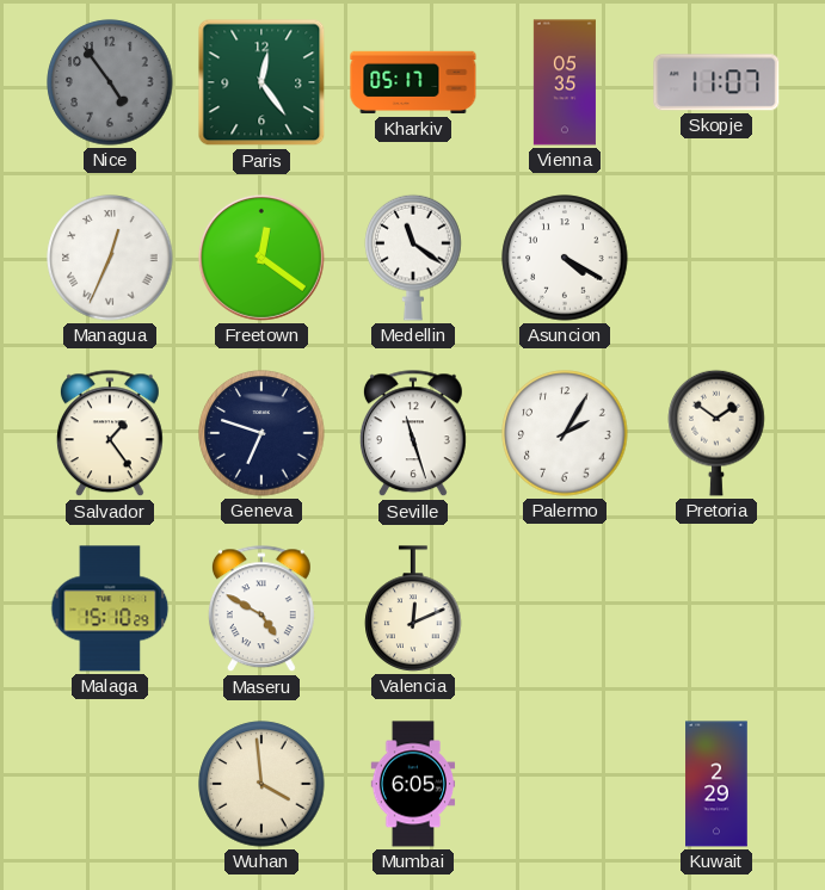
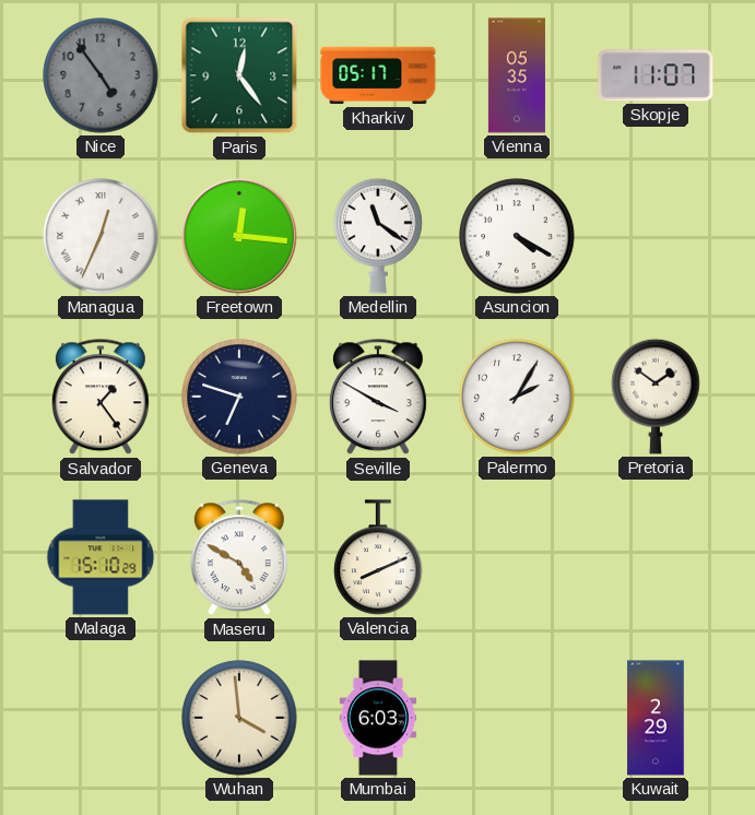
Freetown: 12:21 -> 12:16
Seville: 11:27 -> 3:50
Valencia: 12:11 -> 8:11
Mumbai: 6:05 -> 6:03
